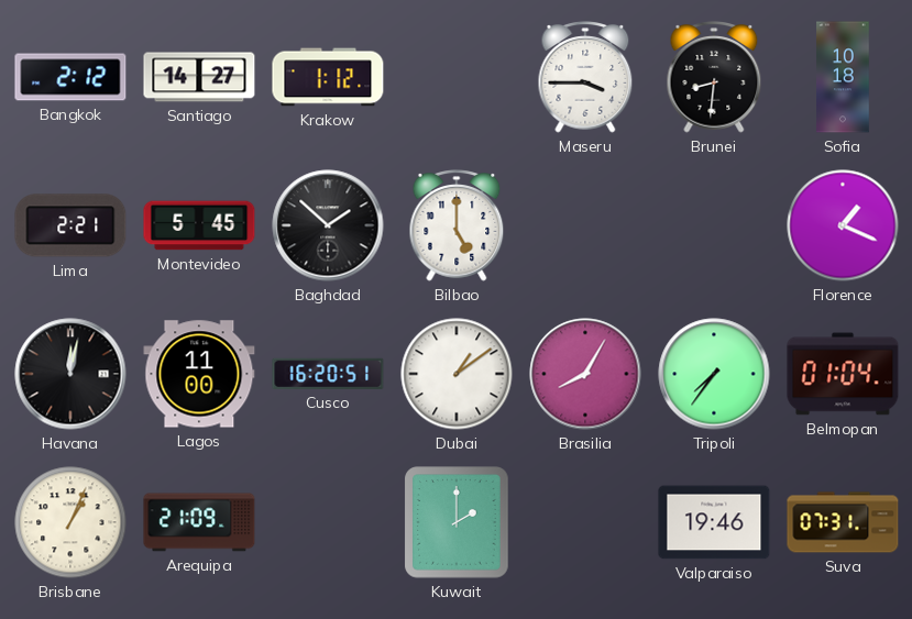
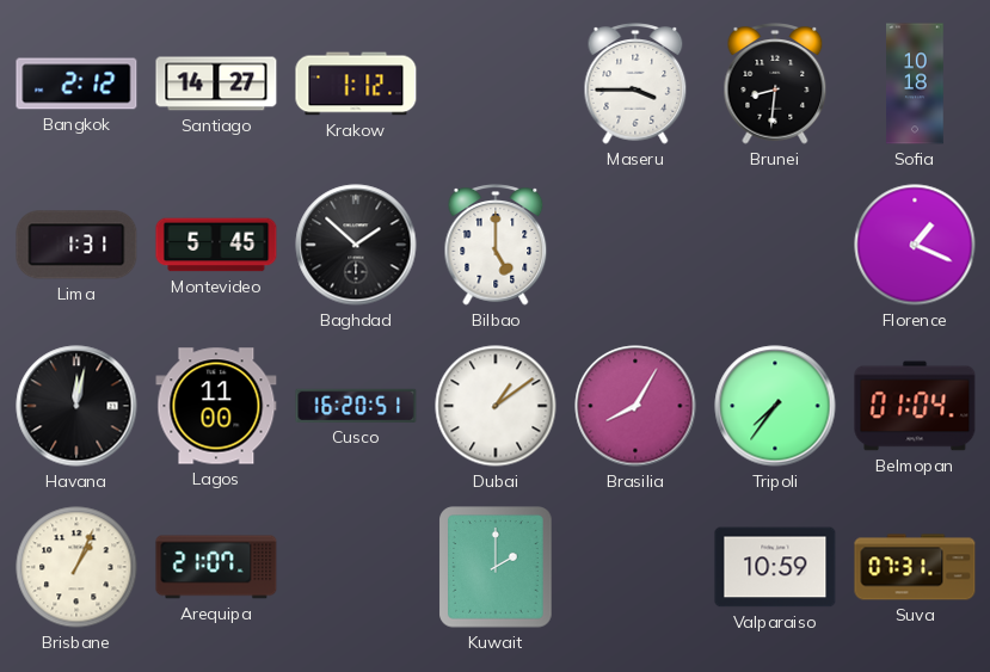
Lima: 2:21 -> 1:31
Arequipa: 21:09 -> 21:07
Valparaiso: 19:46 -> 10:59
